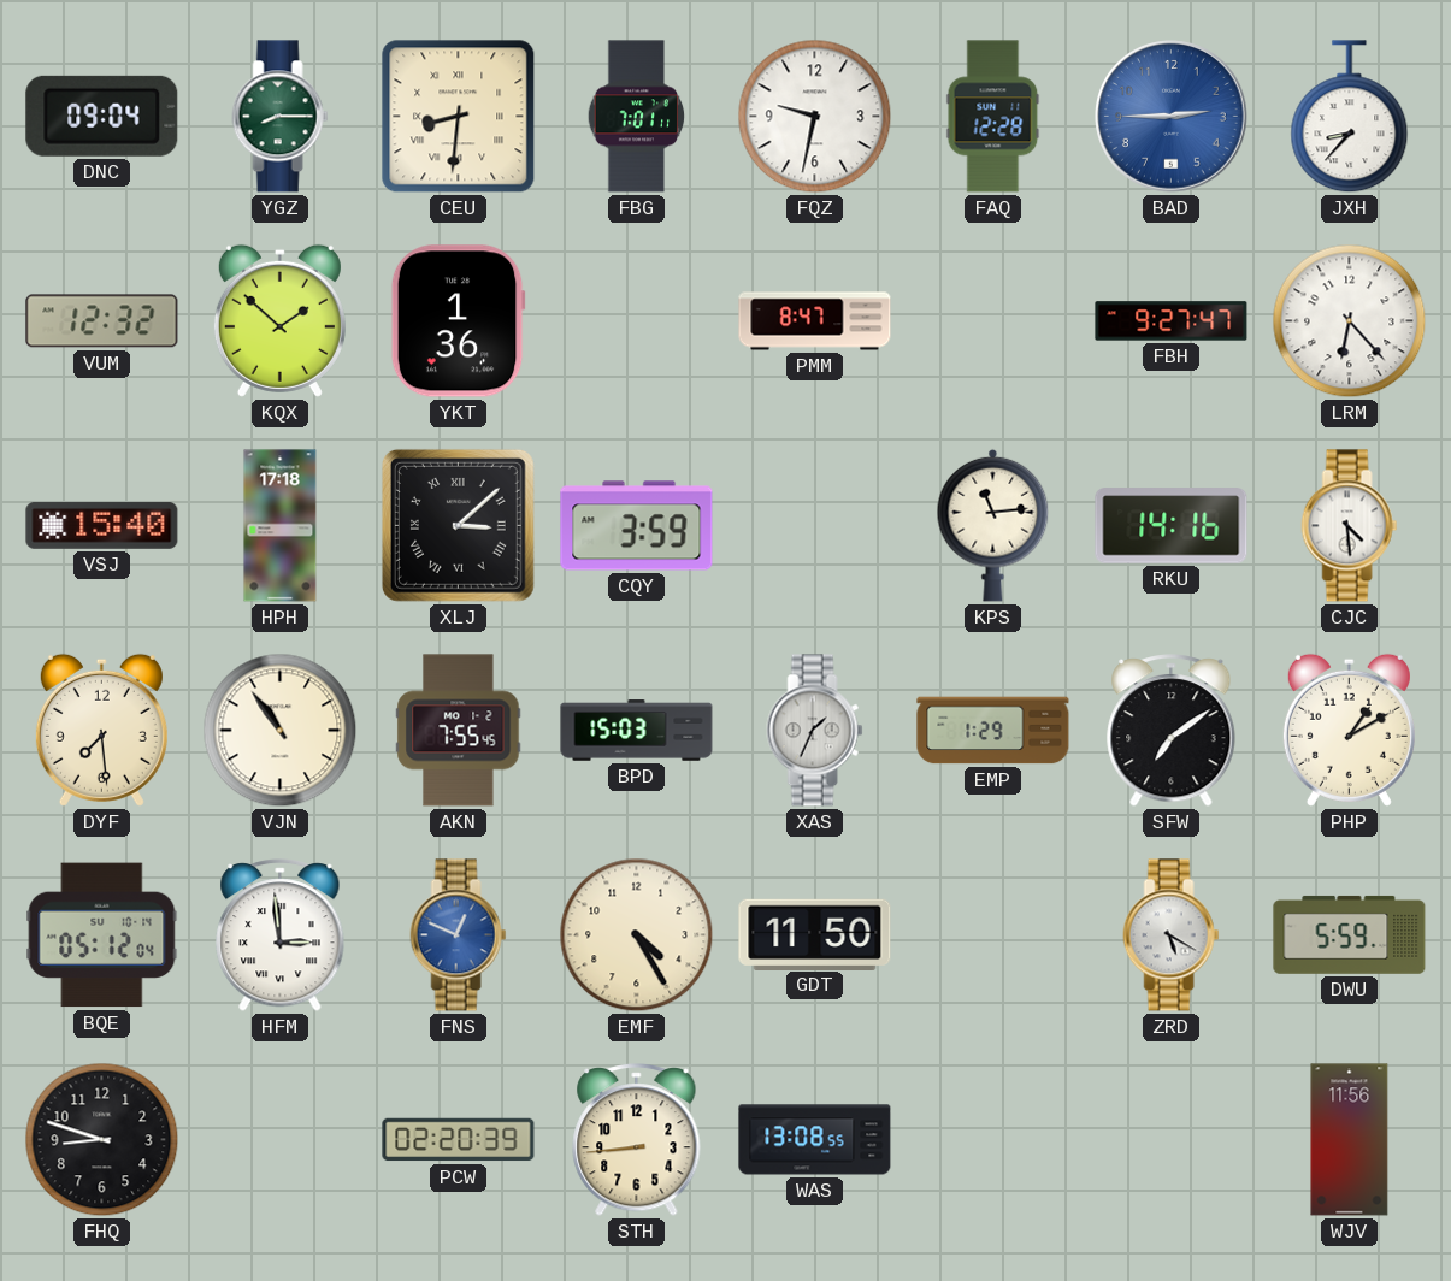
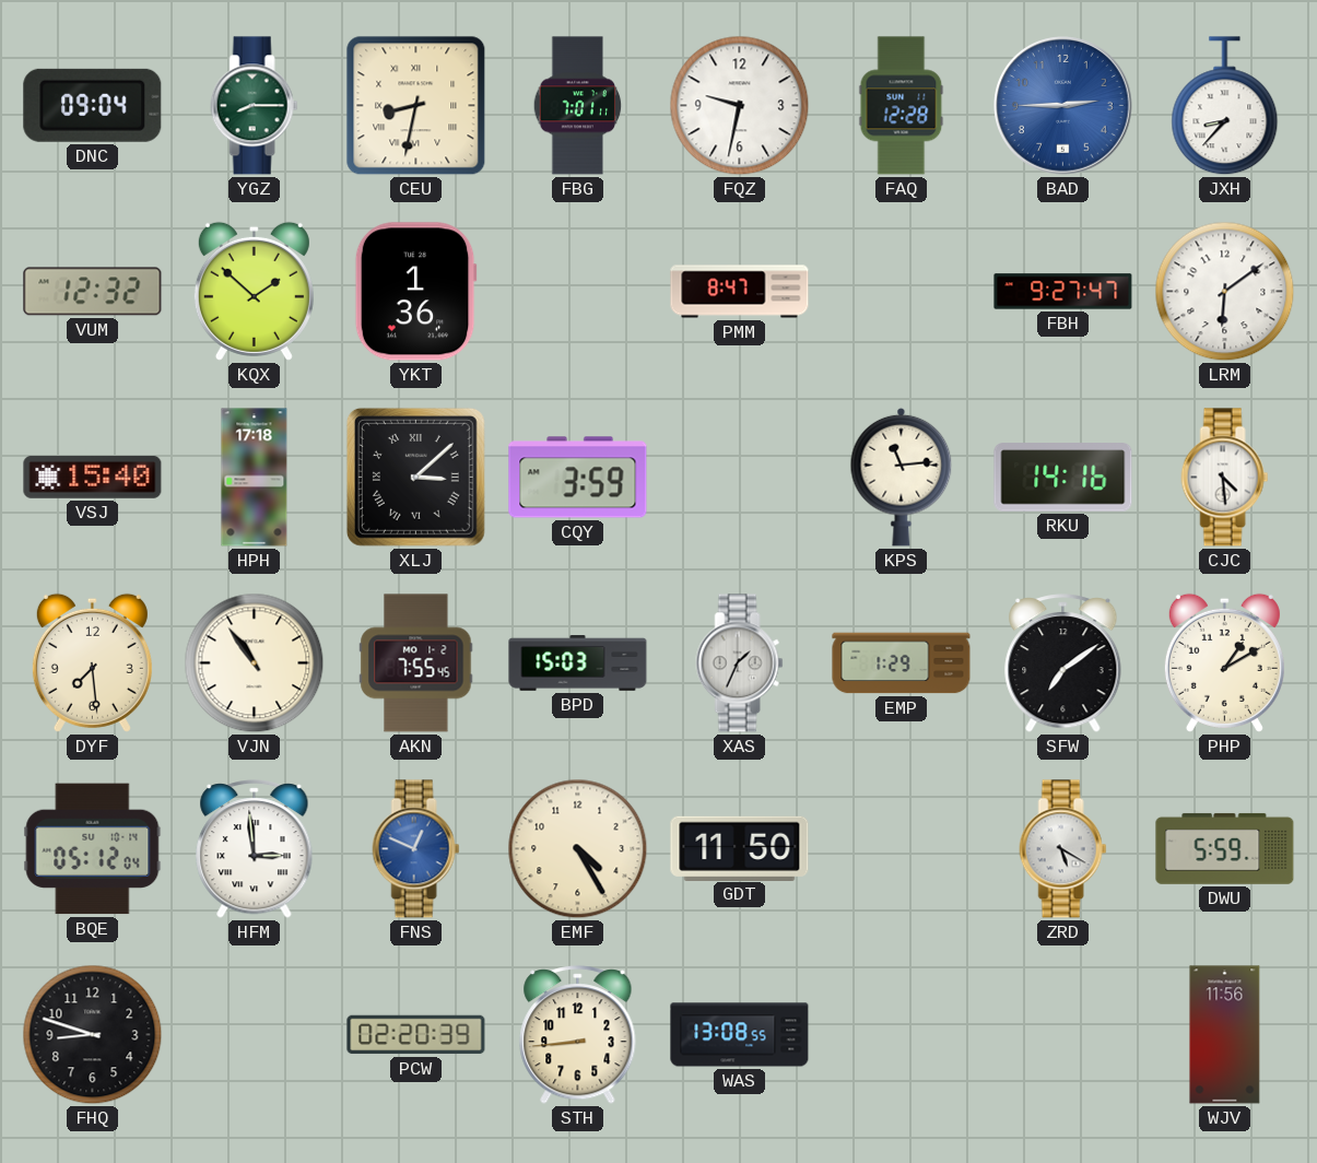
CEU: 8:31 -> 8:32
LRM: 6:23 -> 6:09
